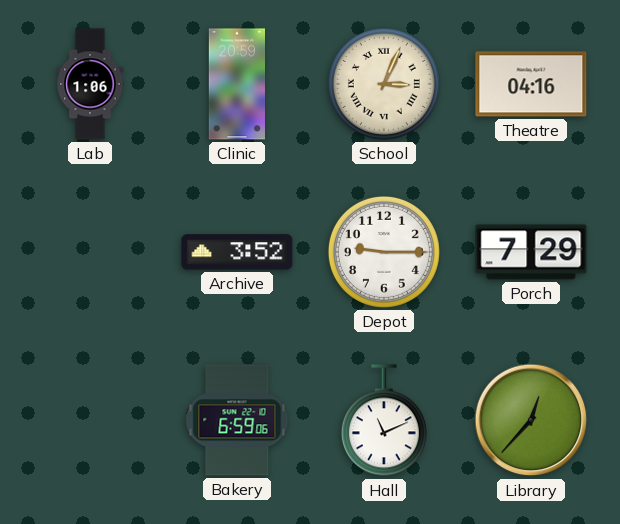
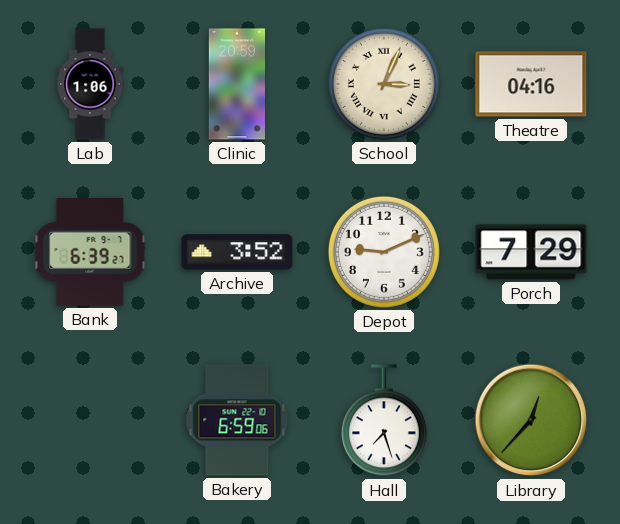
Bank: none -> 6:39
Depot: 9:15 -> 9:11
Hall: 11:11 -> 7:27
